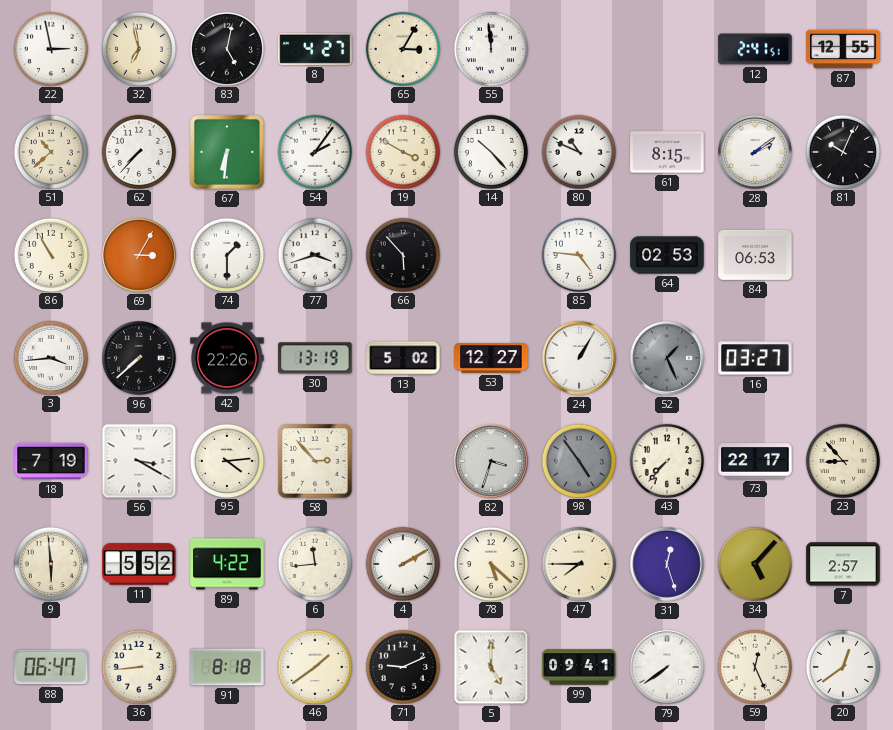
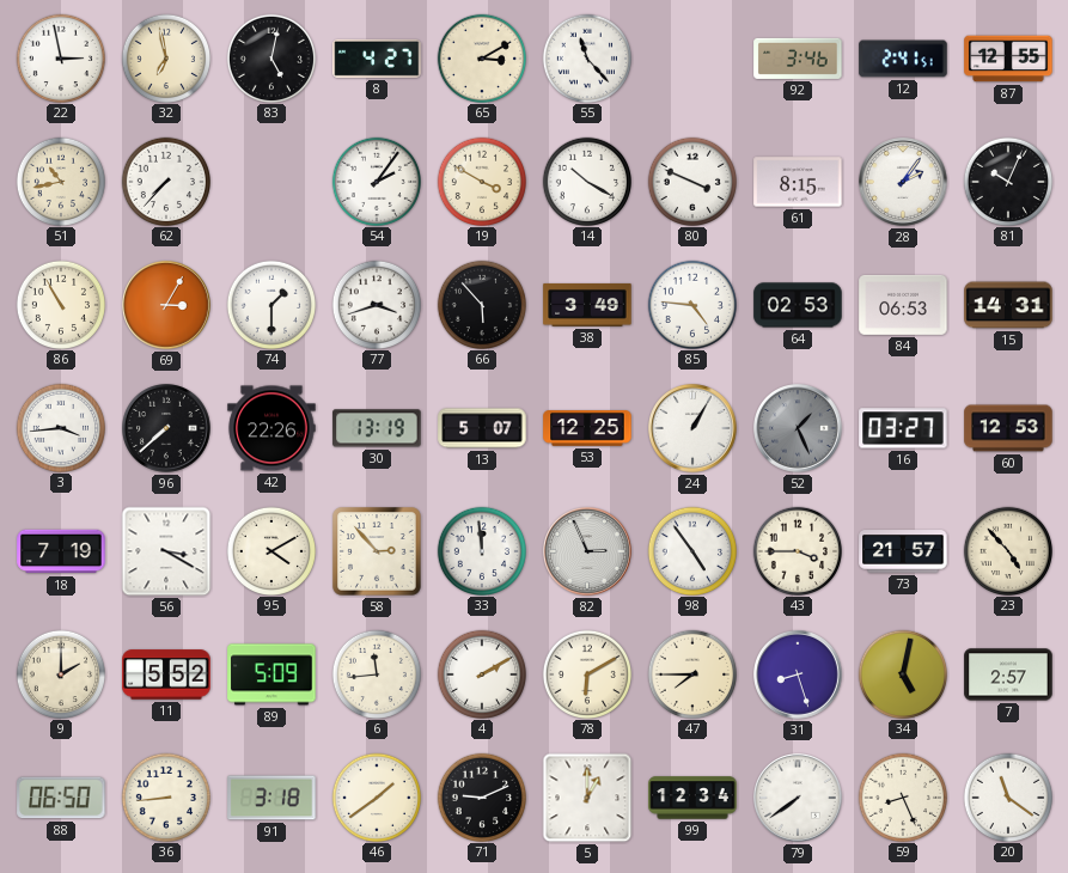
65: 3:05 -> 3:10
55: 11:59 -> 11:23
92: none -> 3:46
51: 10:38 -> 10:43
67: 6:31 -> none
14: 10:23 -> 10:20
80: 10:49 -> 3:49
28: 2:09 -> 2:06
38: none -> 3:49
15: none -> 14:31
13: 5:02 -> 5:07
53: 12:27 -> 12:25
60: none -> 12:53
95: 4:14 -> 4:10
33: none -> 11:59
82: 3:33 -> 2:56
98 dial: grey -> white
43: 7:37 -> 3:45
73: 22:17 -> 21:57
23: 8:53 -> 4:53
9: 5:59 -> 2:00
89: 4:22 -> 5:09
78: 5:22 -> 6:10
31: 12:27 -> 8:27
34: 5:07 -> 5:02
88: 06:47 -> 06:50
91: 8:18 -> 3:18
5: 5:00 -> 1:00
99: 09:41 -> 12:34
59: 12:26 -> 8:26
20: 12:39 -> 11:21
